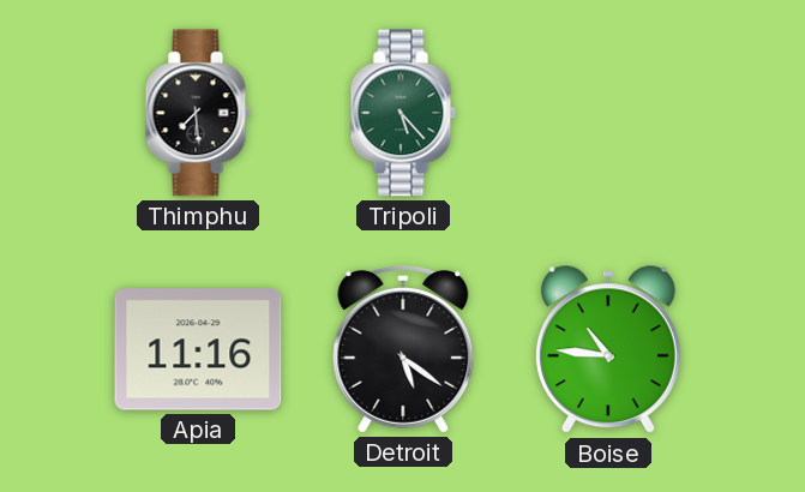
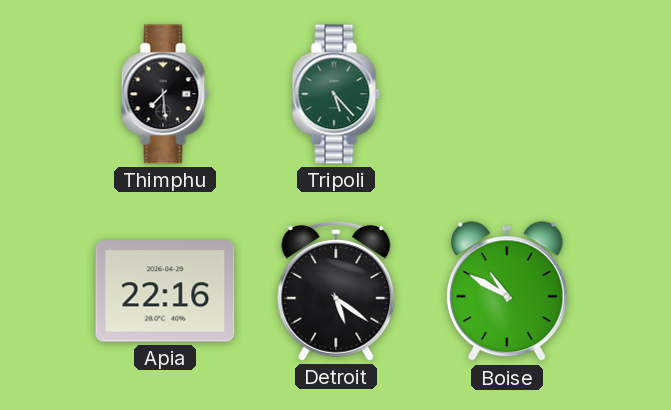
Apia: 11:16 -> 22:16
Boise: 10:46 -> 10:50
